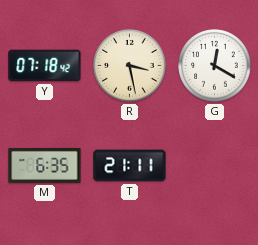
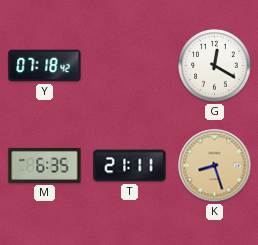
R: 3:28 -> none
K: none -> 8:27
